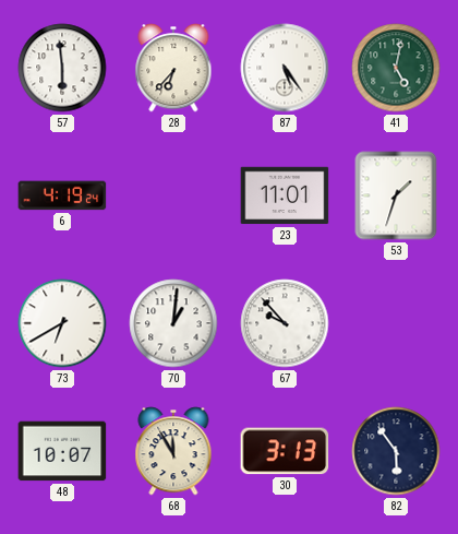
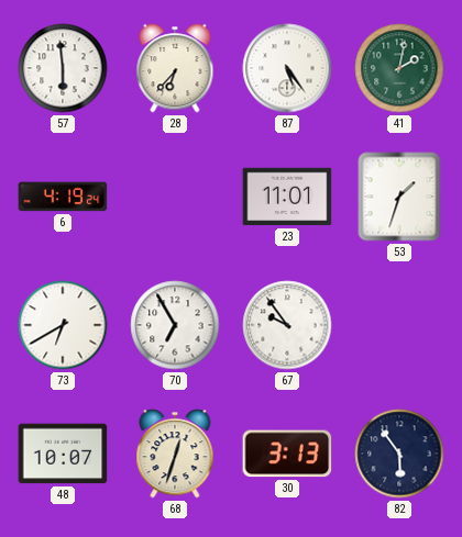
41: 5:02 -> 2:02
70: 1:01 -> 6:55
67: 9:53 -> 9:54
68: 11:55 -> 12:33
